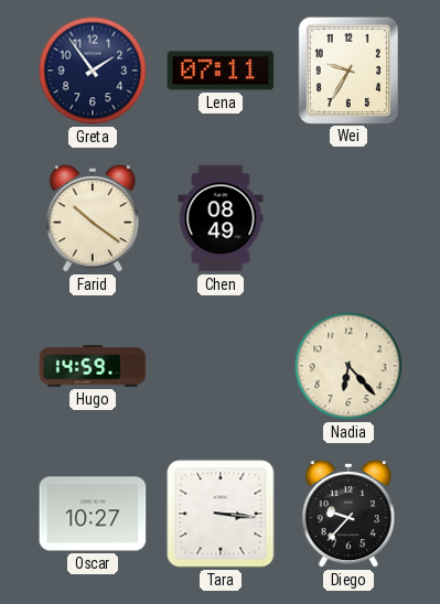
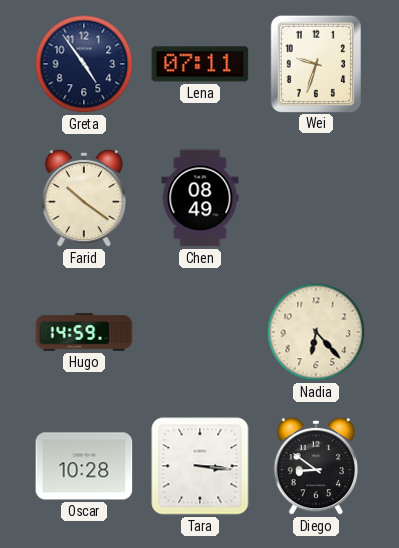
Greta: 1:54 -> 4:54
Wei: 9:35 -> 9:33
Oscar: 10:27 -> 10:28
Diego: 9:37 -> 8:51
